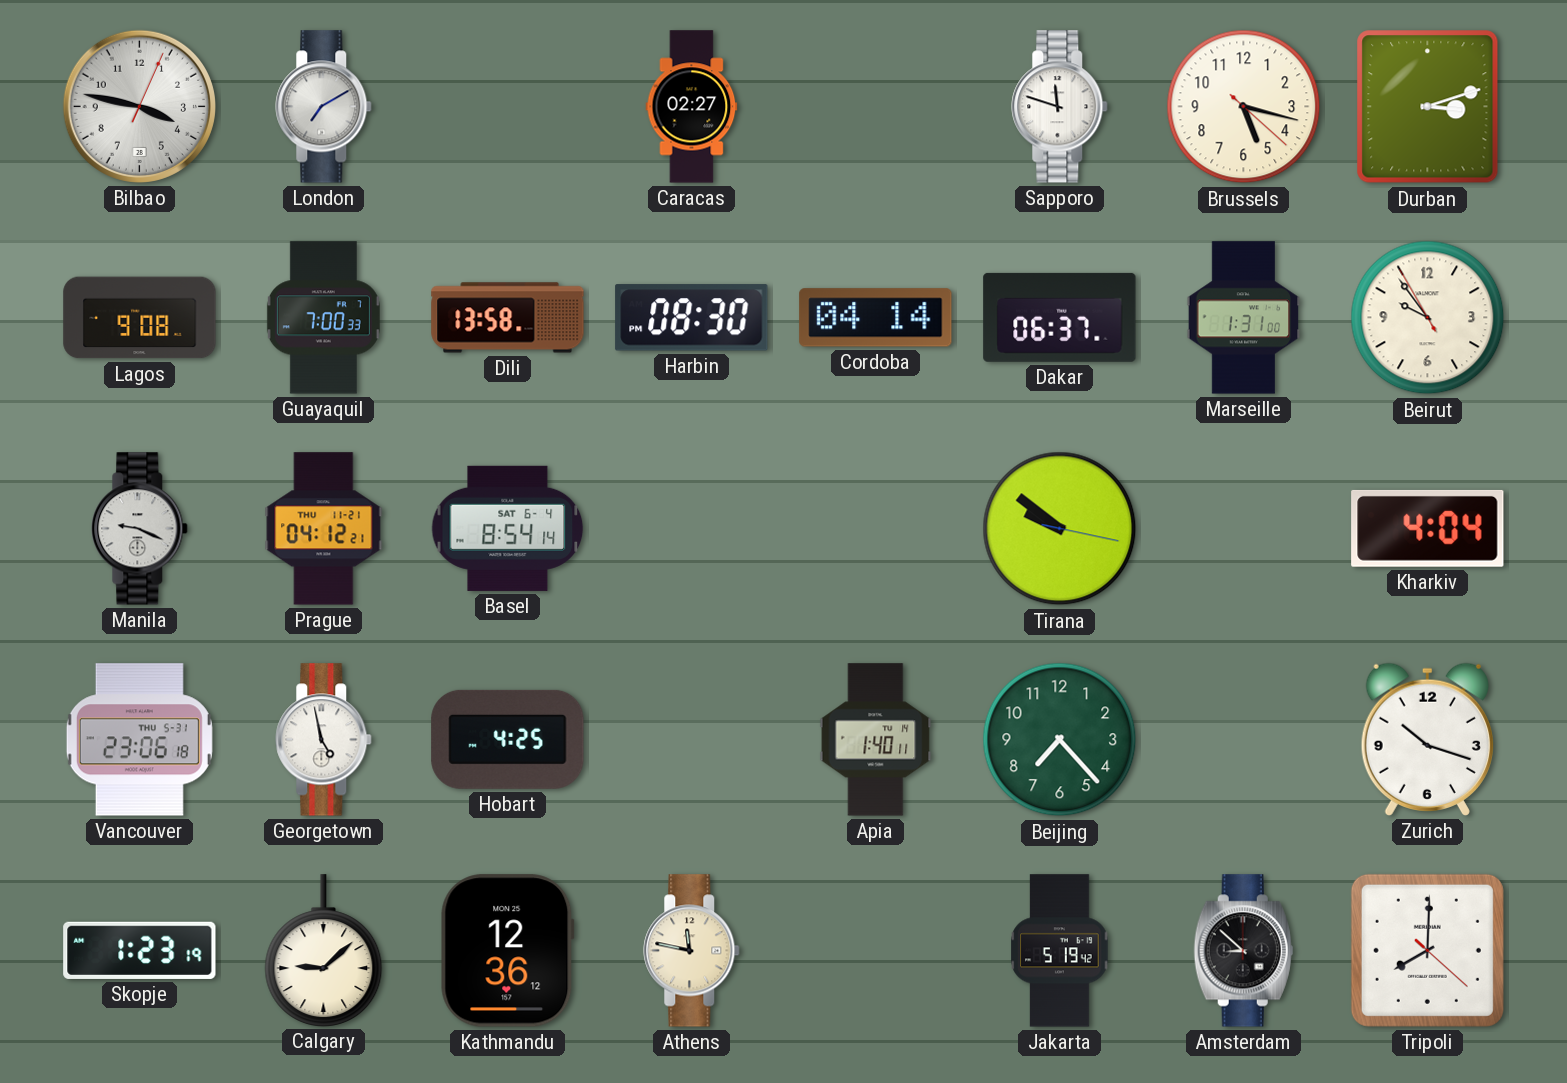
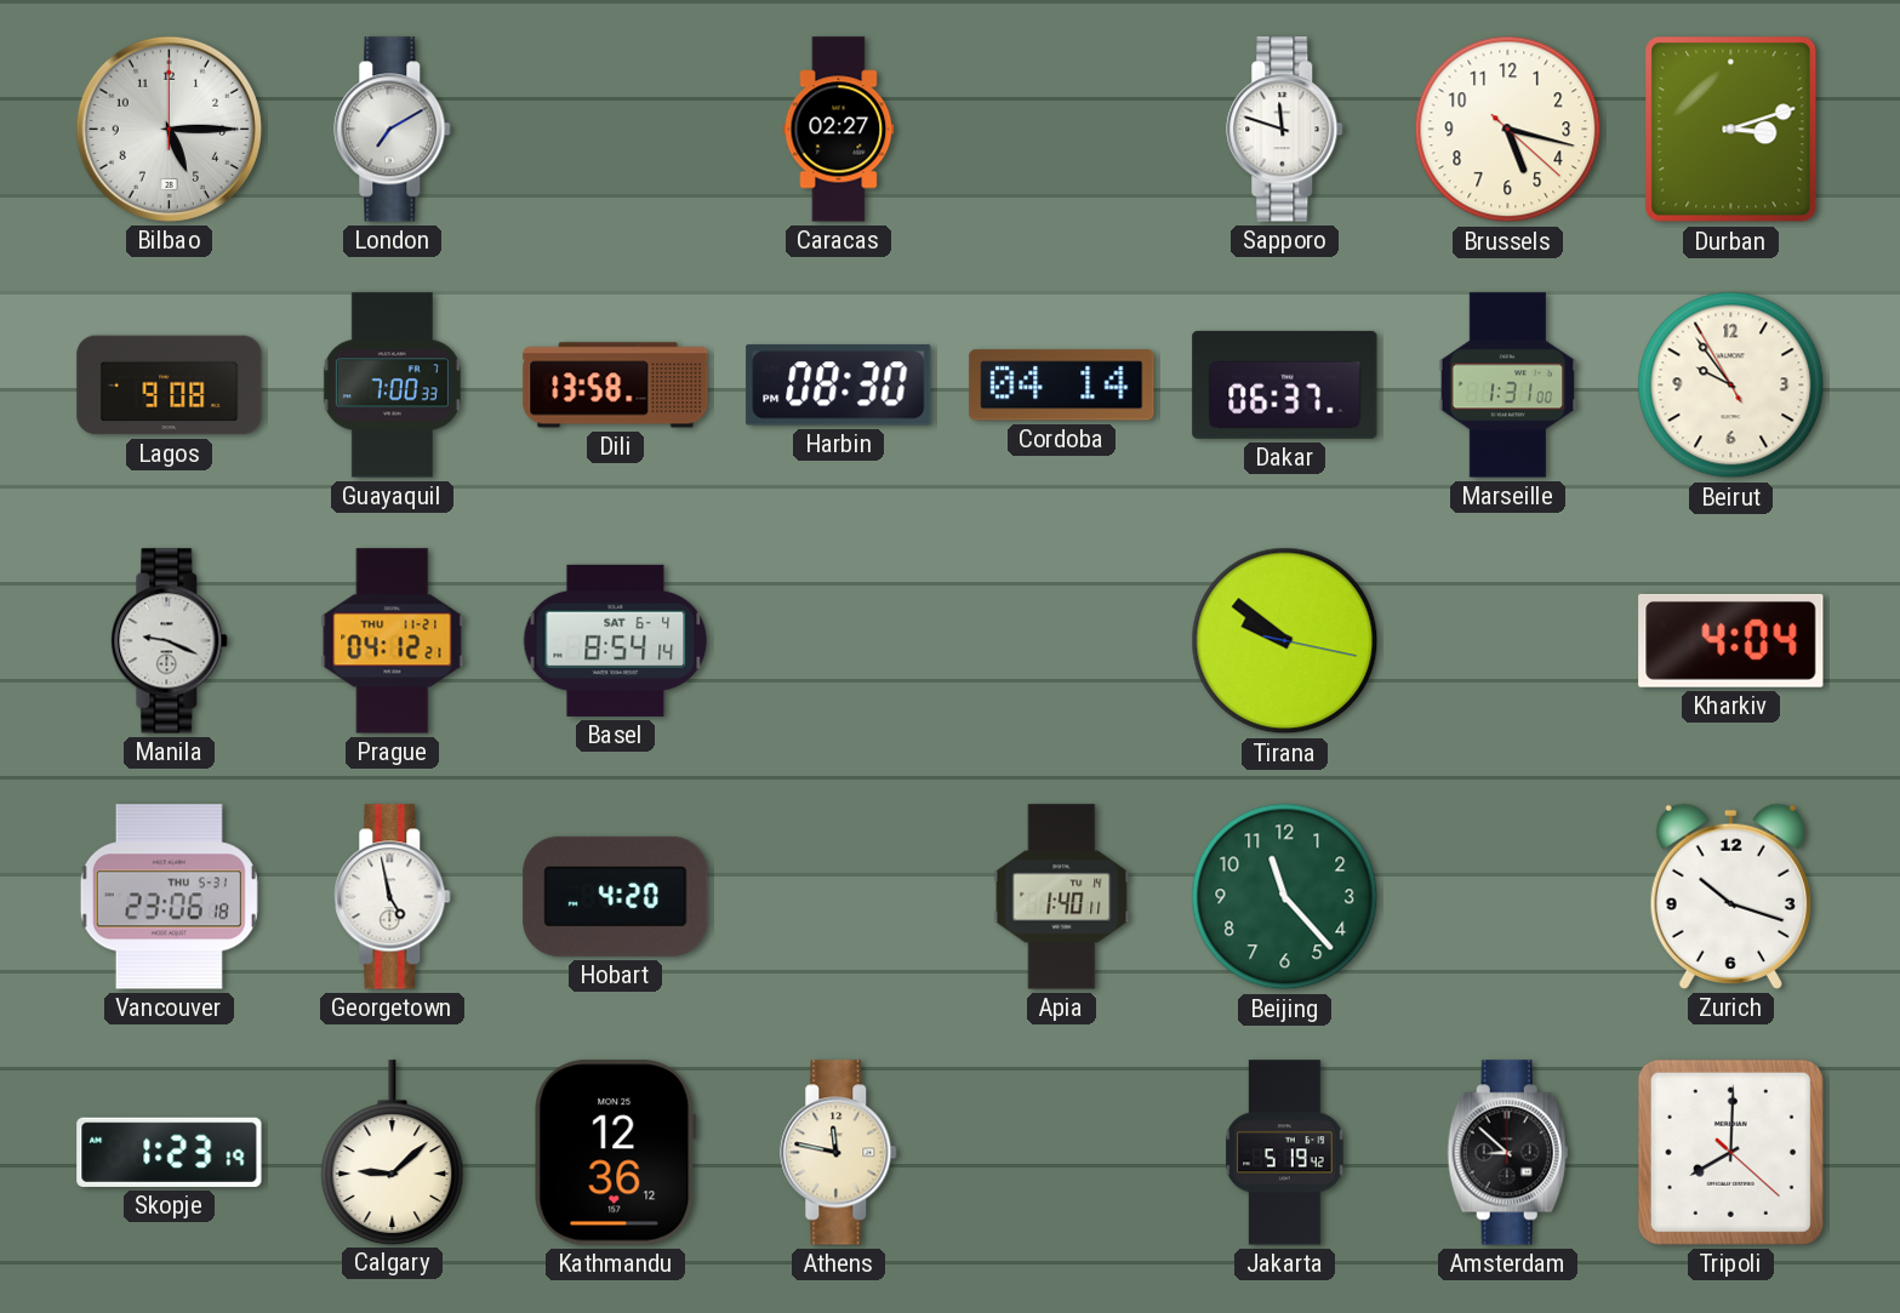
Bilbao: 3:47 -> 5:15
Hobart: 4:25 -> 4:20
Beijing: 7:23 -> 11:23
